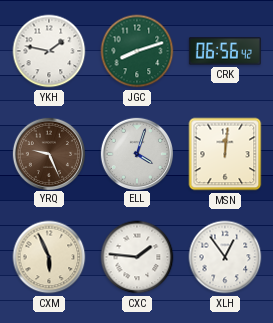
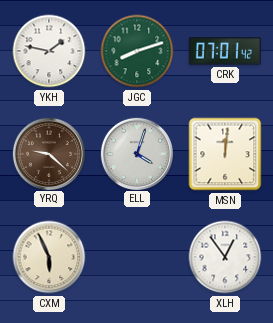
CRK: 06:56 -> 07:01
YRQ: 9:26 -> 9:22
CXC: 1:46 -> none
